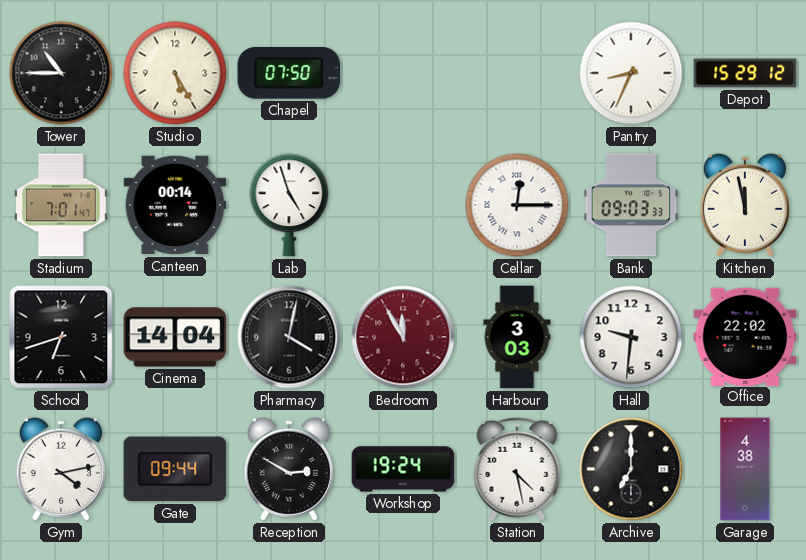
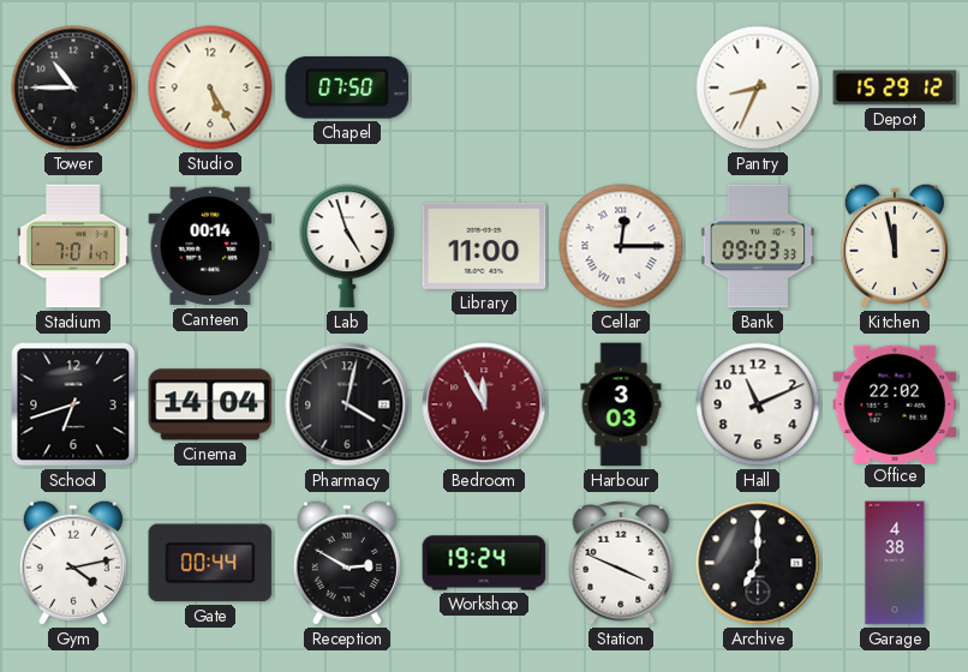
Library: none -> 11:00
Hall: 9:31 -> 11:11
Gate: 09:44 -> 00:44
Station: 4:28 -> 3:49
